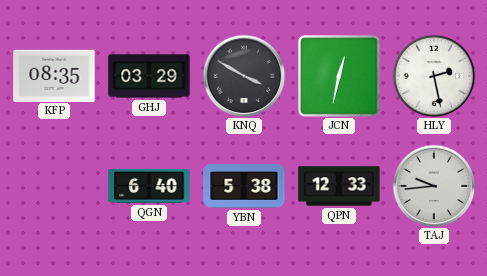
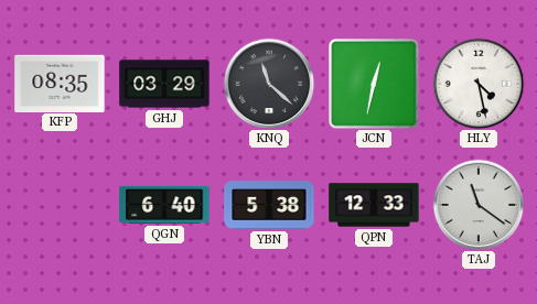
KNQ: 3:50 -> 11:22
HLY: 2:28 -> 4:28
TAJ: 9:44 -> 11:21
